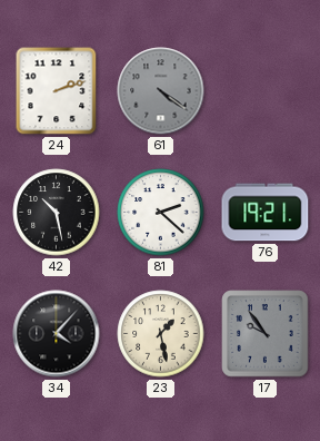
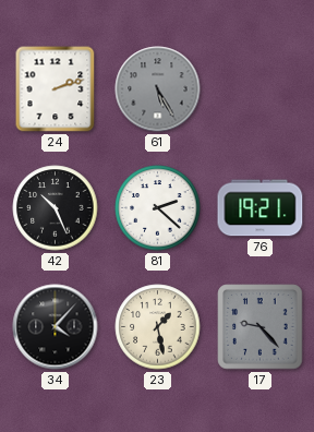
61: 4:21 -> 5:25
42: 10:28 -> 10:26
17: 9:54 -> 9:23
